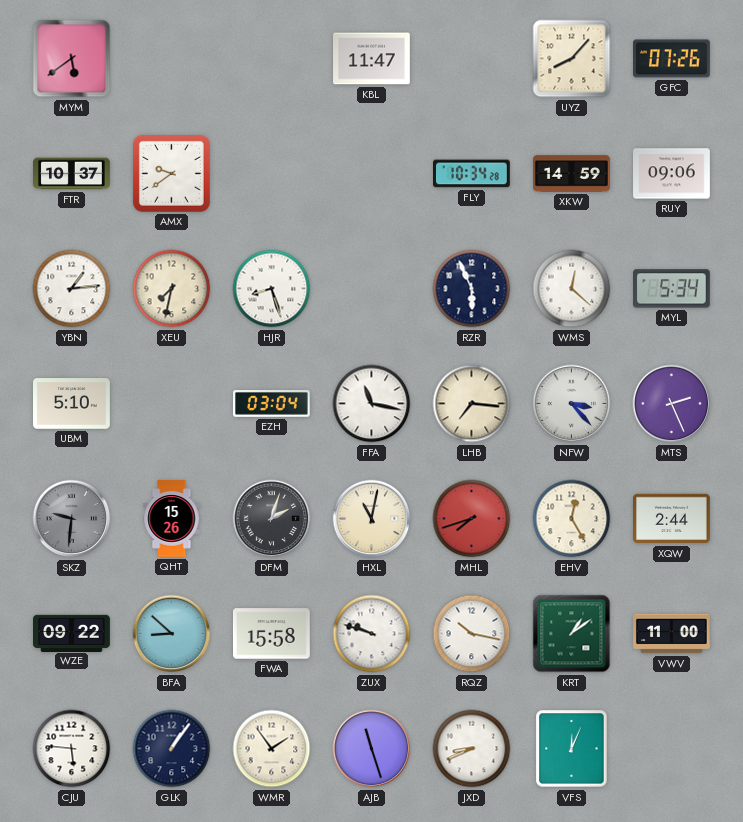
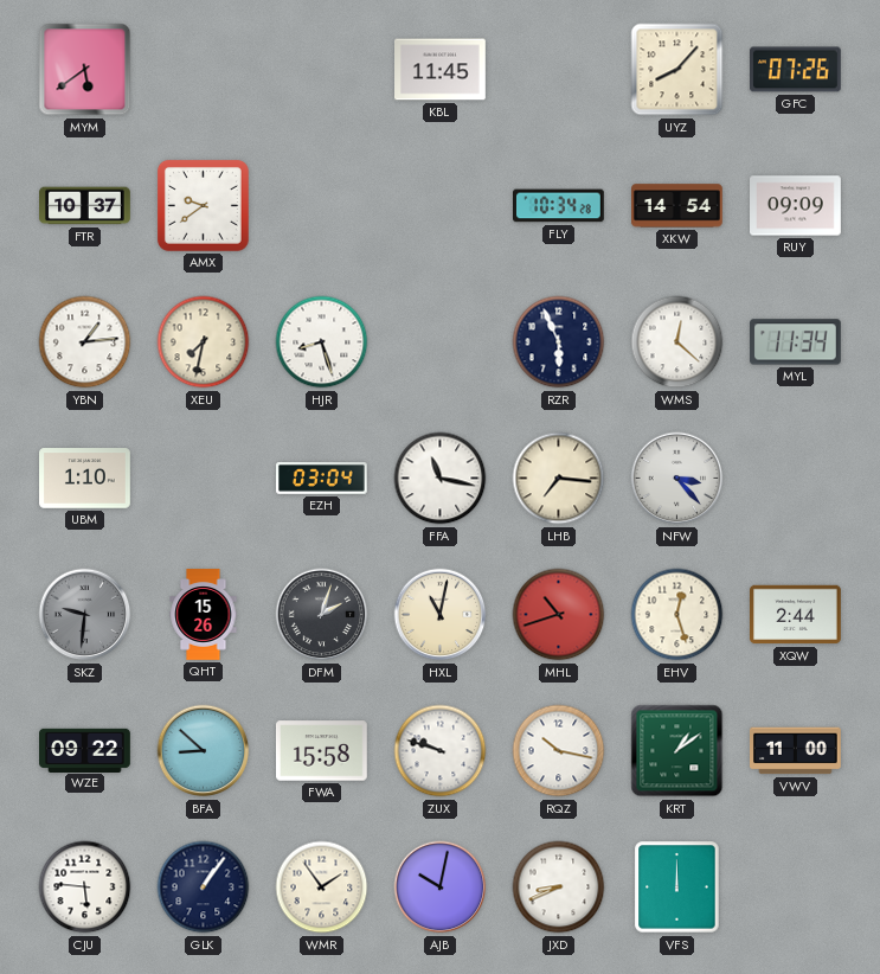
KBL: 11:47 -> 11:45
XKW: 14:59 -> 14:54
RUY: 09:06 -> 09:09
MYL: 5:34 -> 11:34
UBM: 5:10 -> 1:10
MTS: 2:26 -> none
MHL: 7:42 -> 10:42
EHV: 12:25 -> 12:27
AJB: 11:27 -> 10:02
VFS: 12:04 -> 12:00
